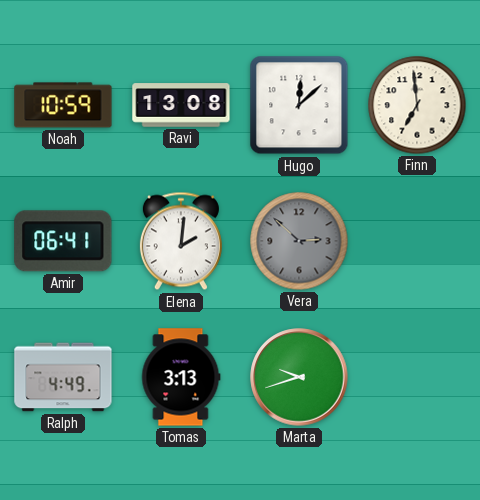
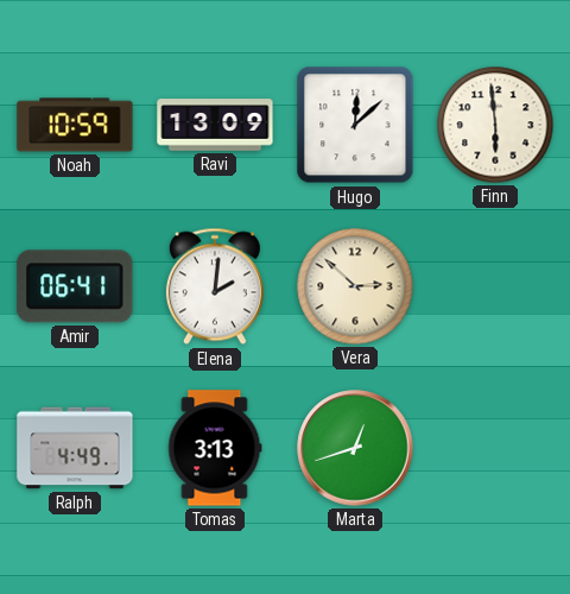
Ravi: 13:08 -> 13:09
Finn: 6:59 -> 5:59
Vera dial: grey -> cream
Marta: 9:42 -> 12:42
